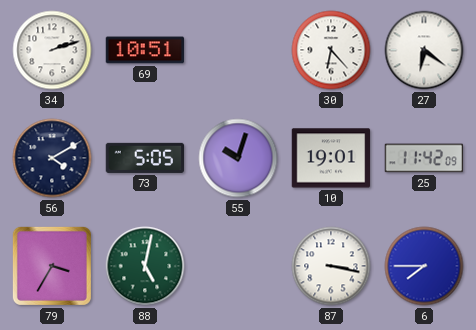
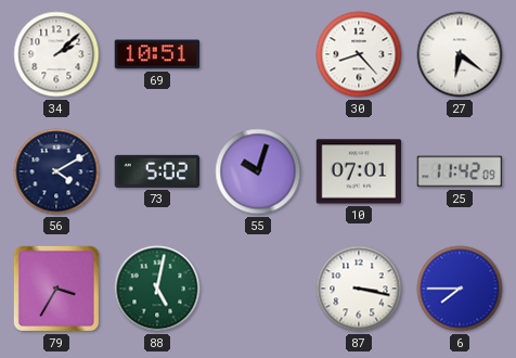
34: 2:12 -> 2:08
30: 6:23 -> 8:23
73: 5:05 -> 5:02
10: 19:01 -> 07:01
